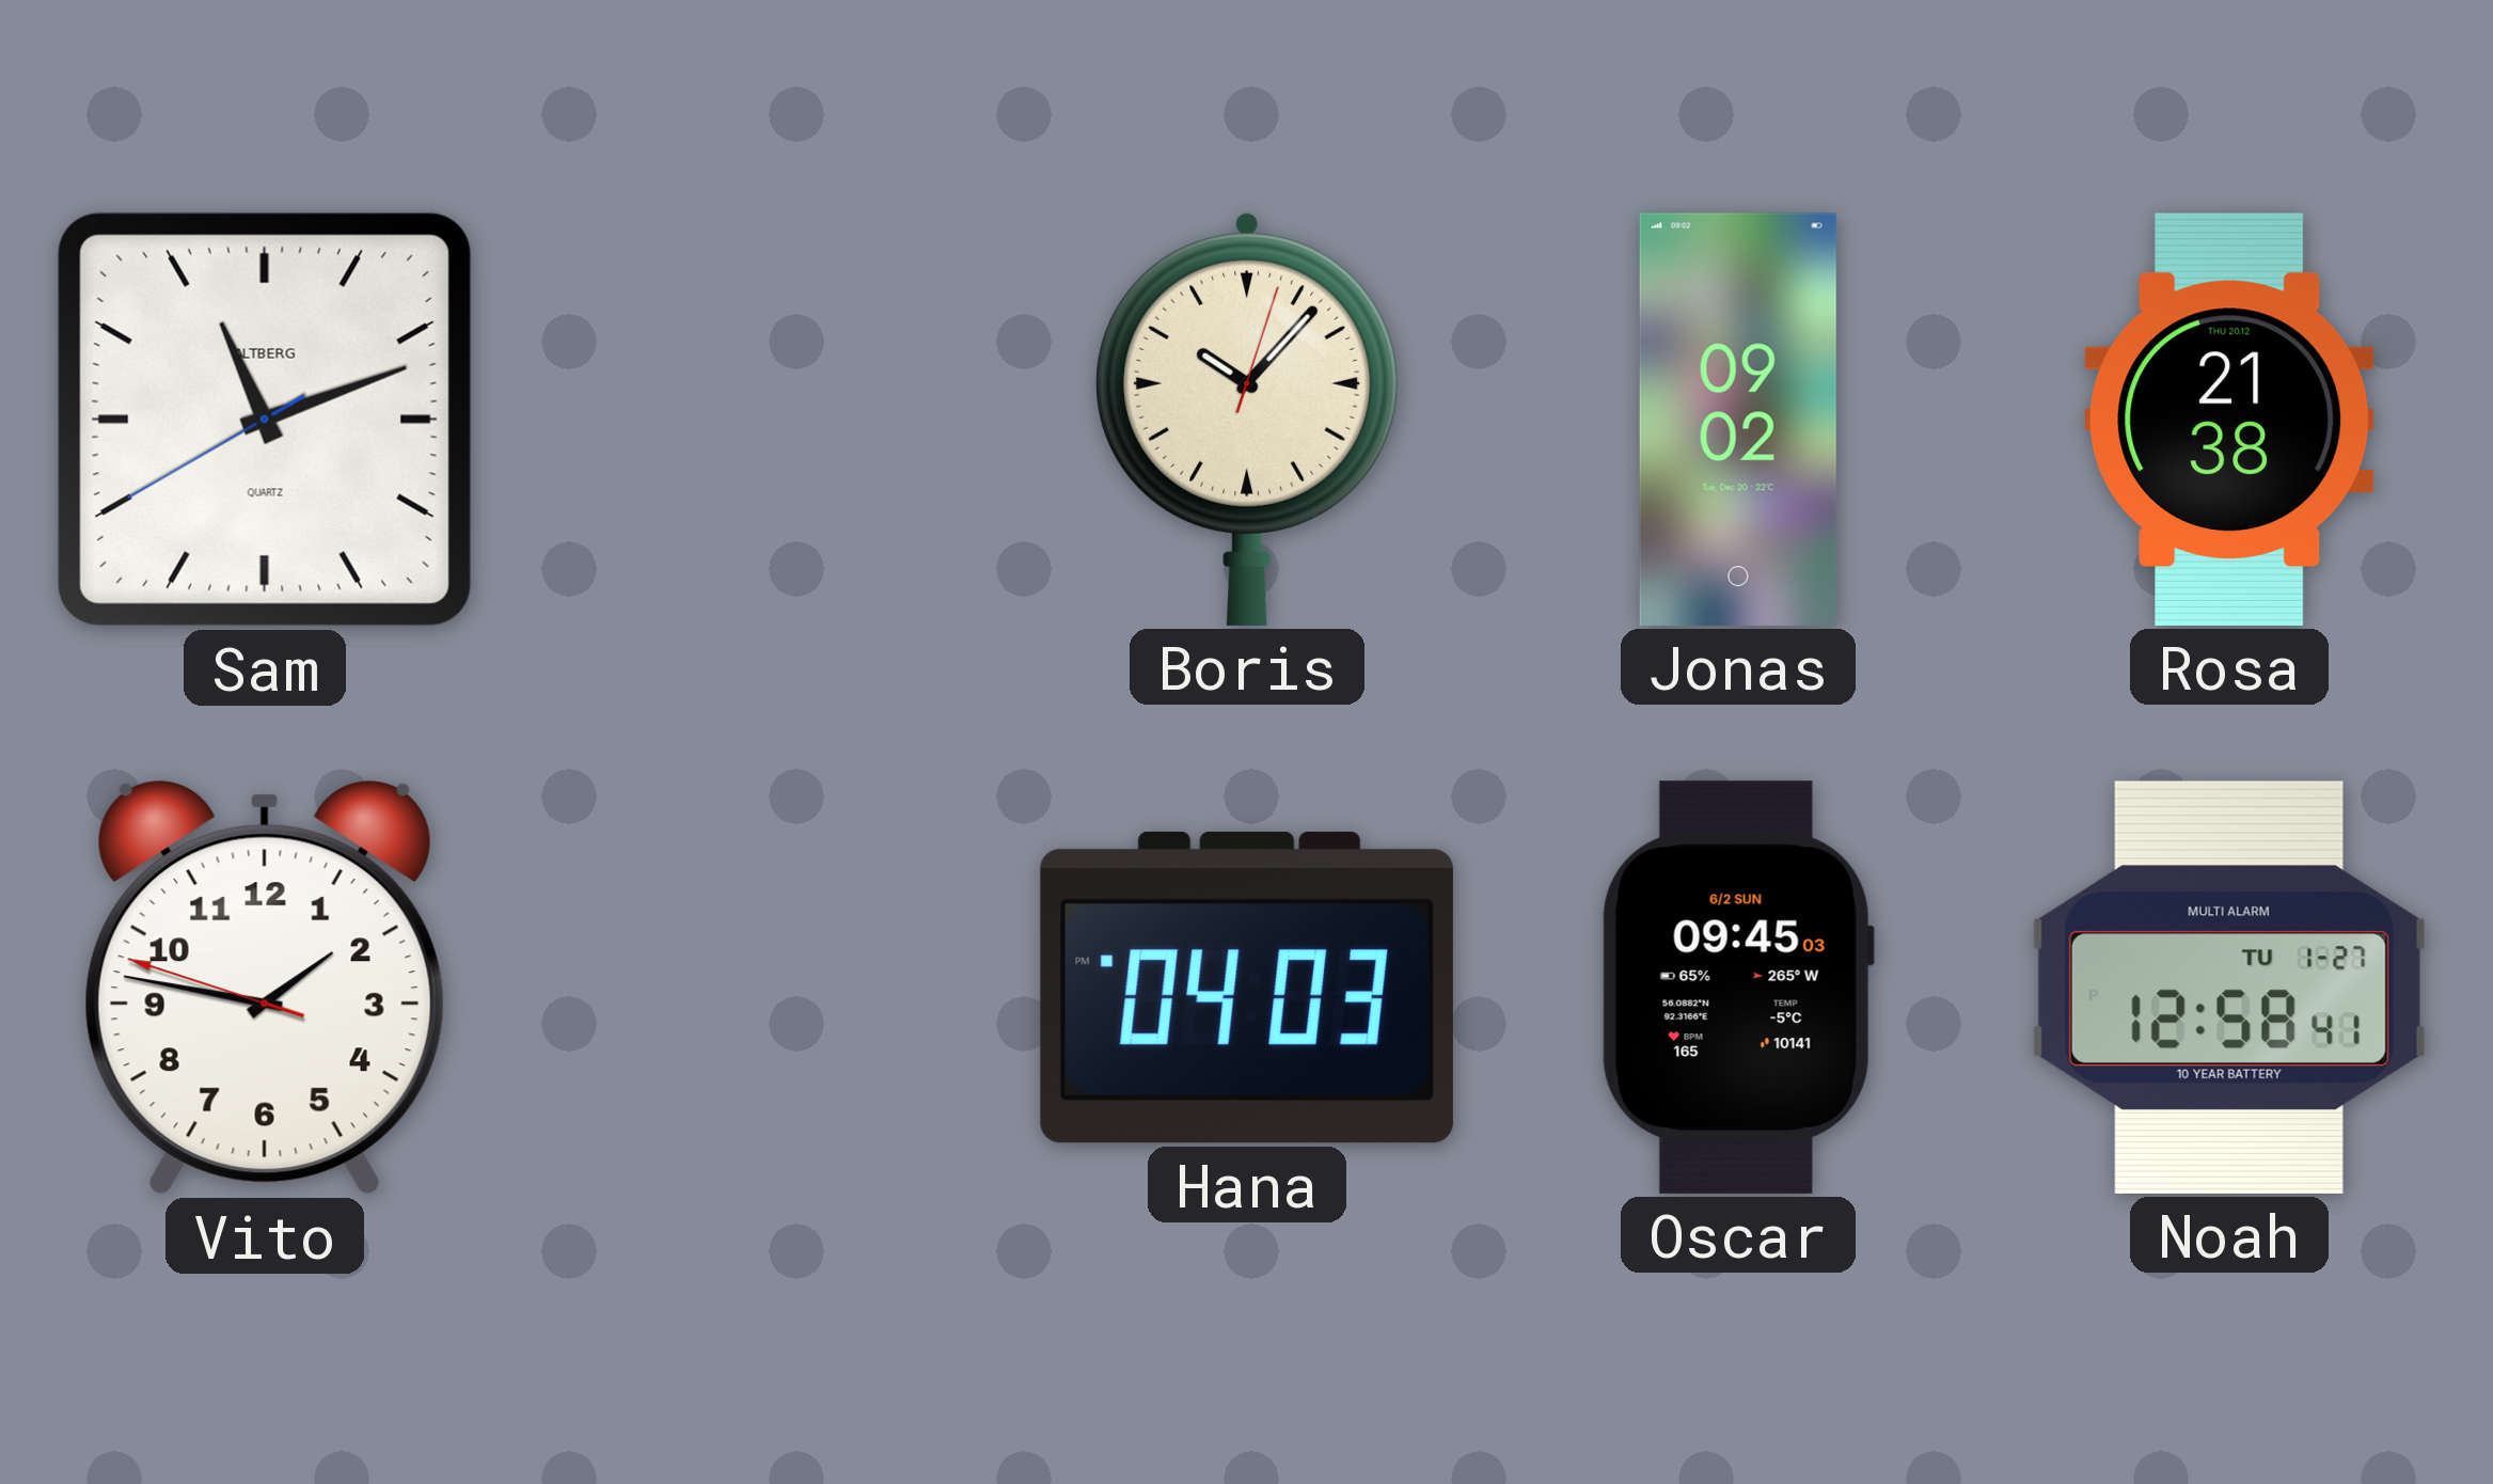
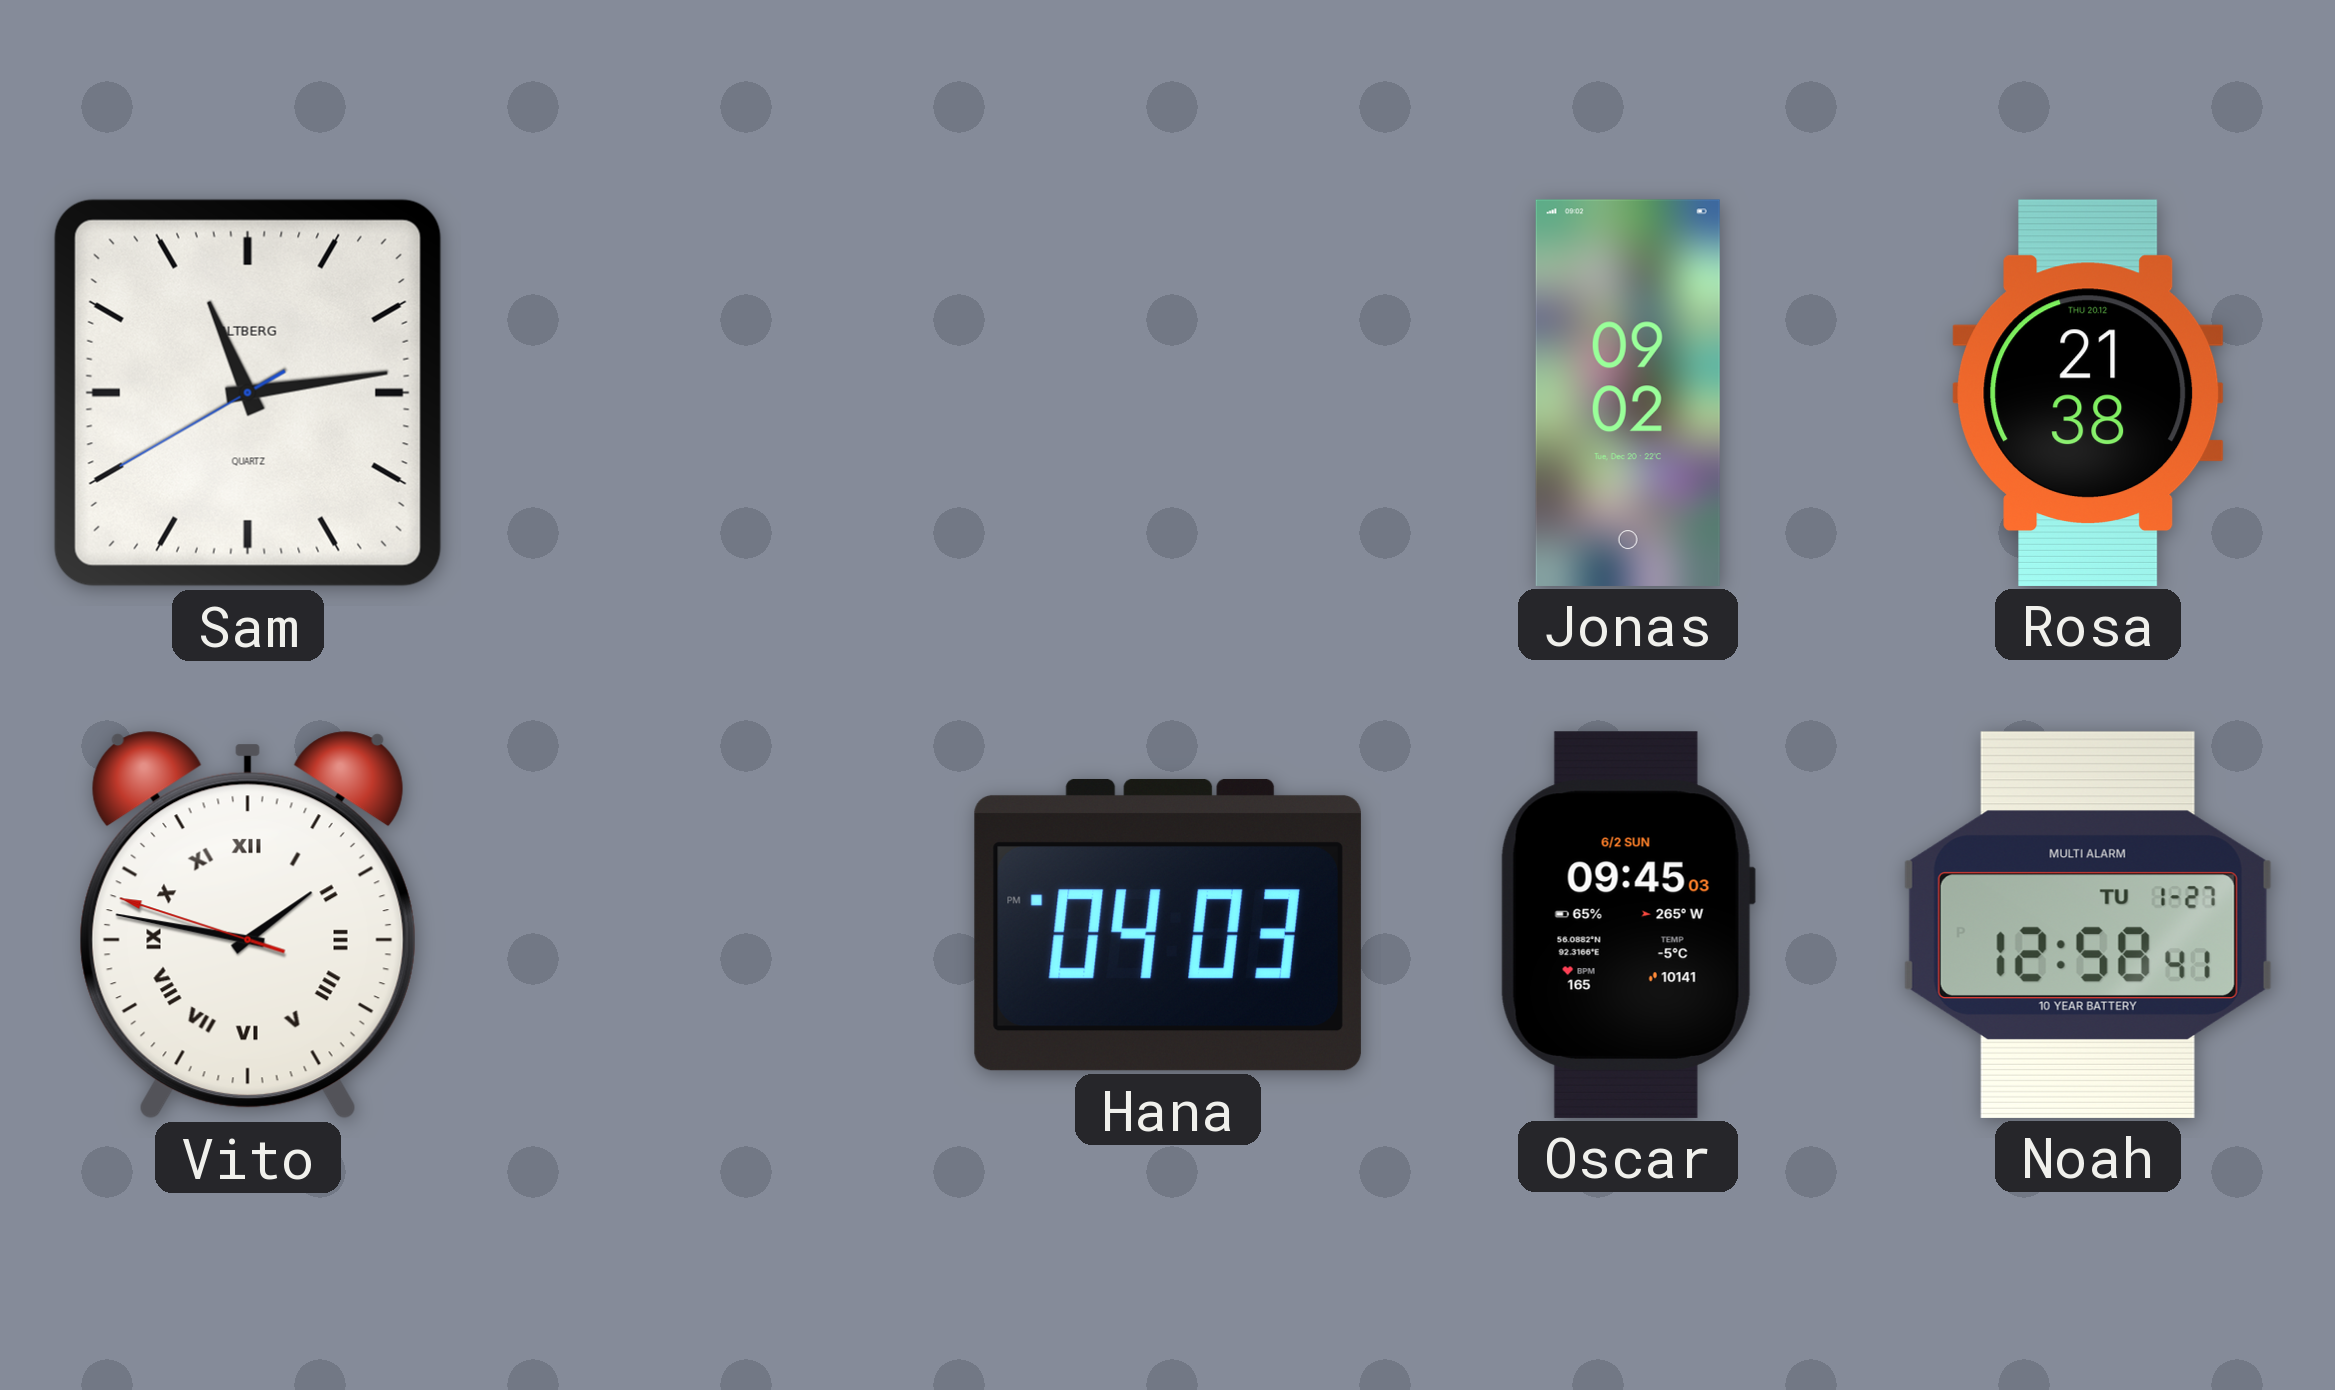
Sam: 11:11 -> 11:13
Boris: 10:07 -> none
Vito numerals: Arabic -> Roman
